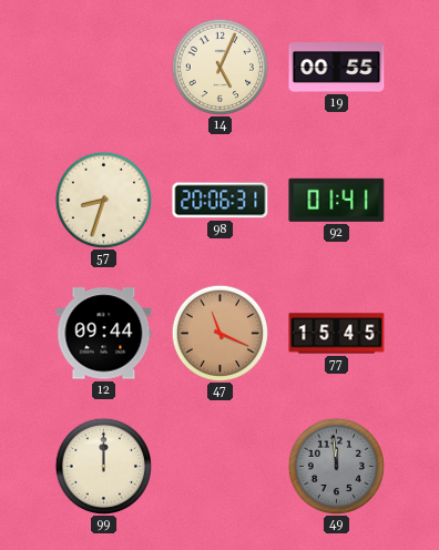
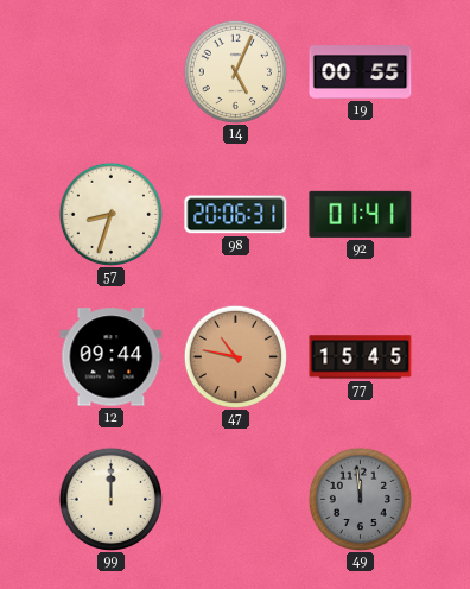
47: 11:19 -> 10:47
